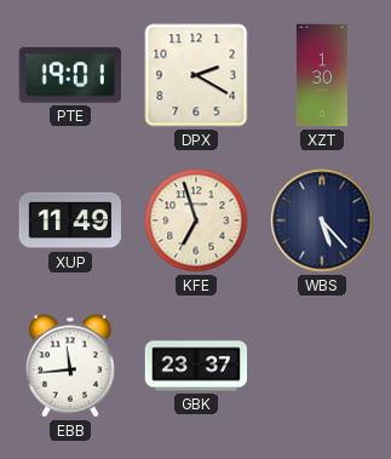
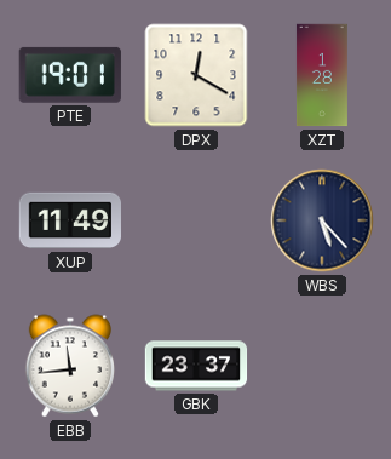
DPX: 2:20 -> 12:20
XZT: 1:30 -> 1:28
KFE: 6:57 -> none
